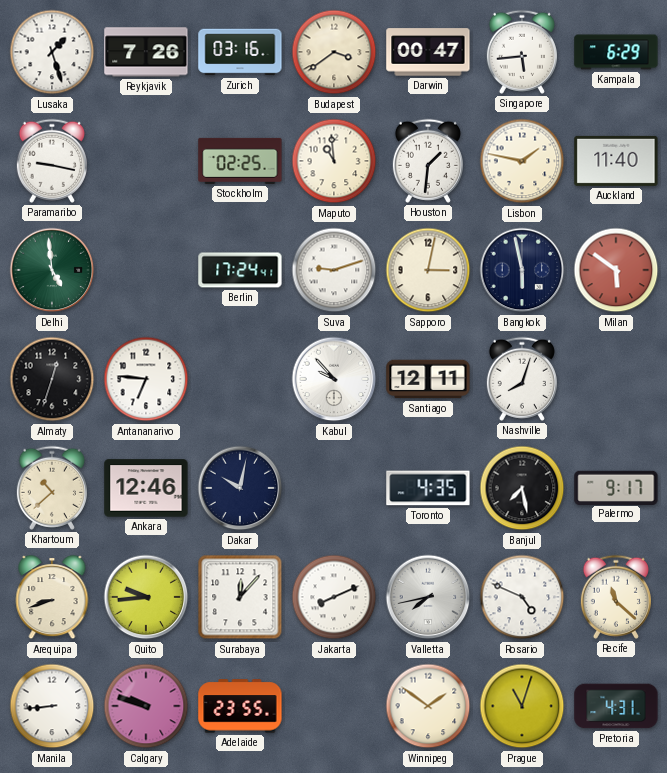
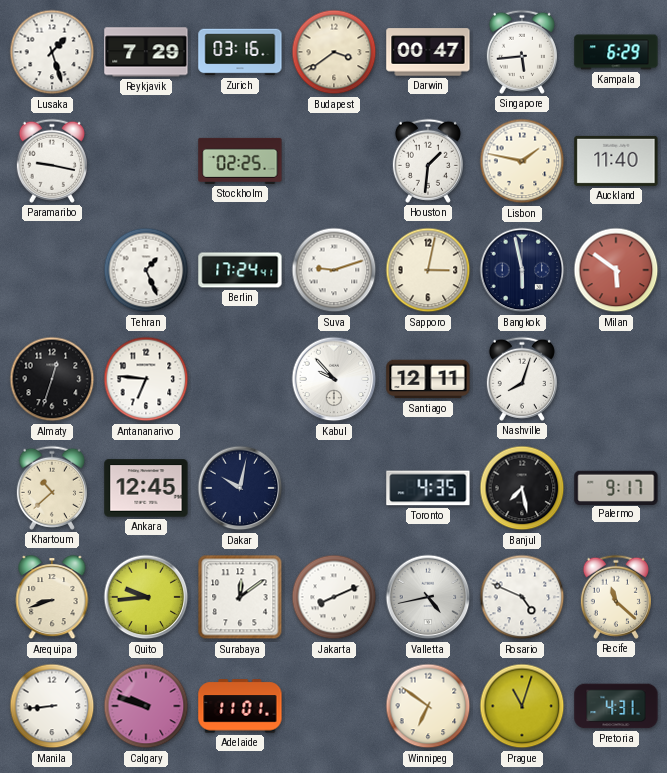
Reykjavik: 7:26 -> 7:29
Maputo: 10:59 -> none
Delhi: 4:59 -> none
Tehran: none -> 1:26
Ankara: 12:46 -> 12:45
Surabaya: 12:07 -> 12:09
Valletta: 7:43 -> 4:43
Adelaide: 23:55 -> 11:01
Winnipeg: 1:51 -> 6:51
